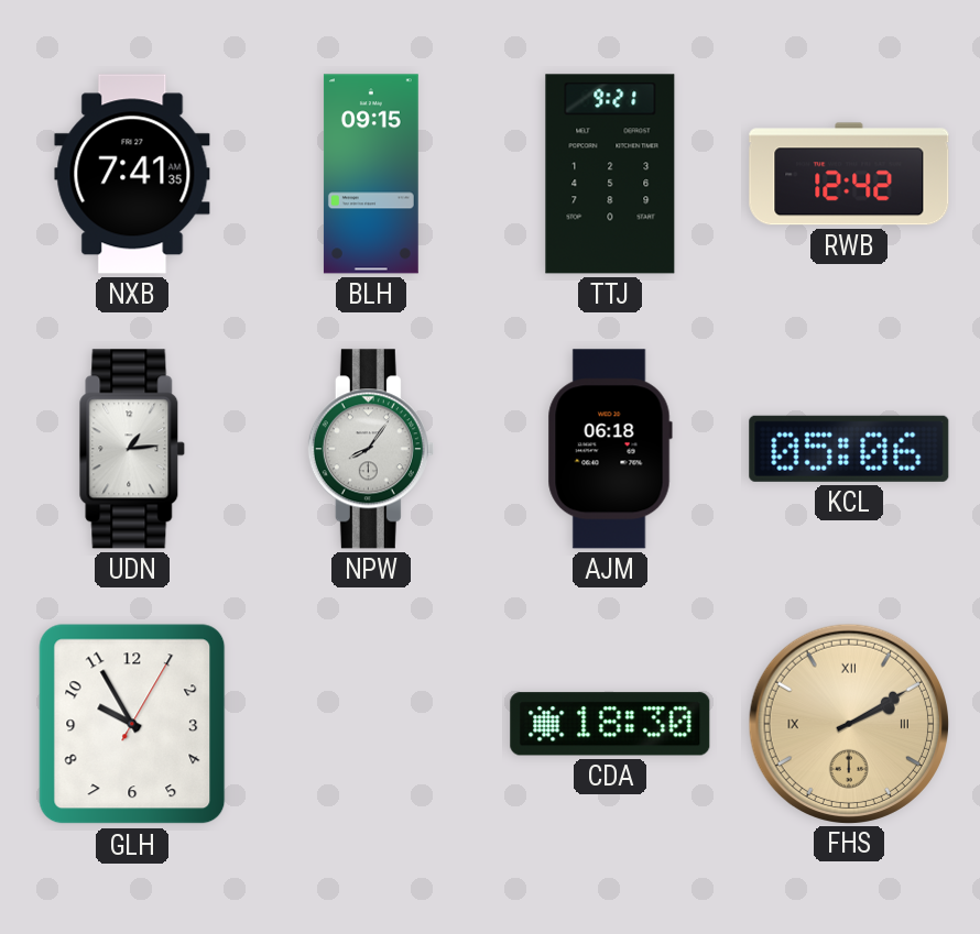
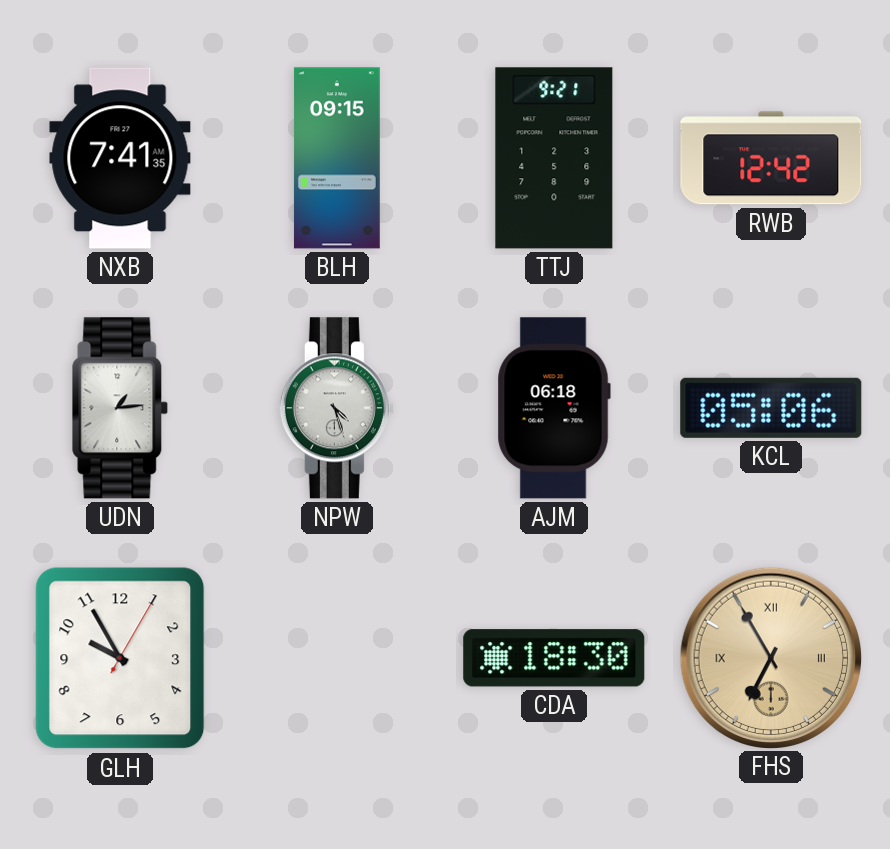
NPW: 8:06 -> 4:27
FHS: 2:10 -> 6:55
